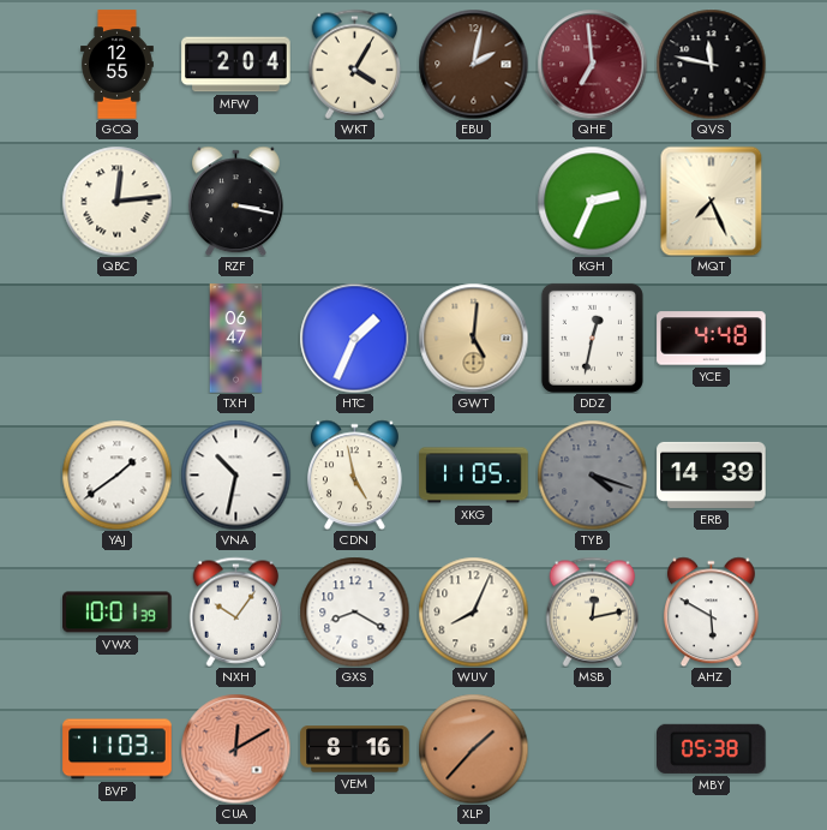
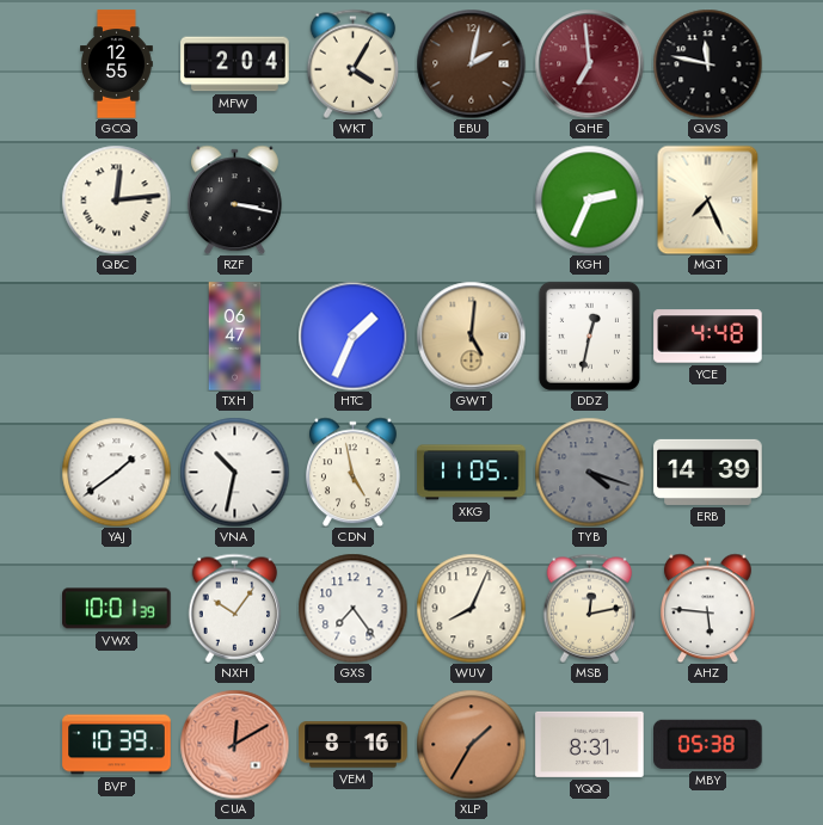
GXS: 8:20 -> 7:24
AHZ: 5:50 -> 5:46
BVP: 11:03 -> 10:39
XLP: 1:37 -> 1:35
YQQ: none -> 8:31
